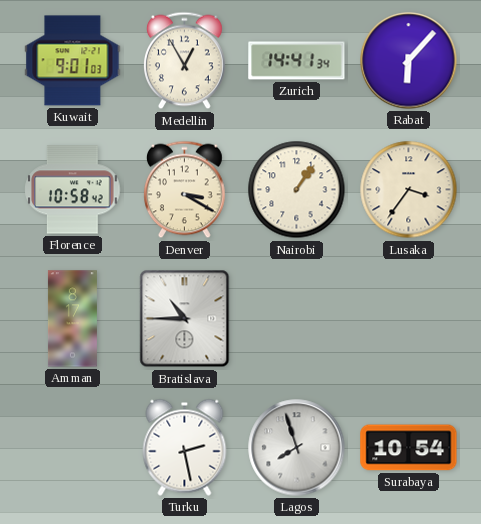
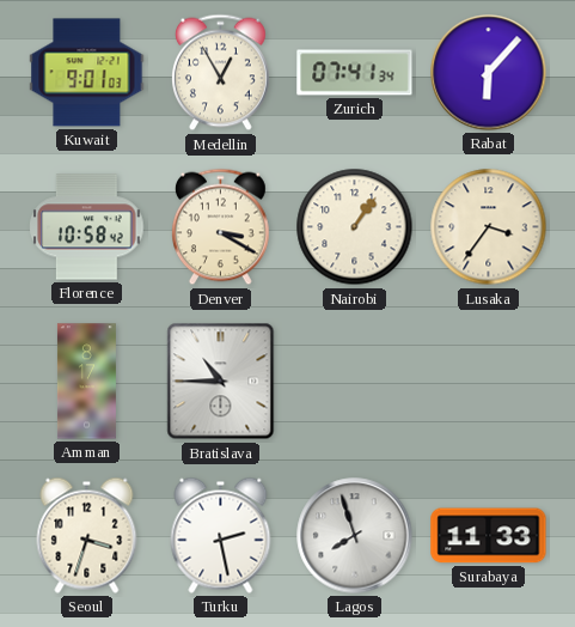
Zurich: 14:41 -> 07:41
Seoul: none -> 3:33
Surabaya: 10:54 -> 11:33
